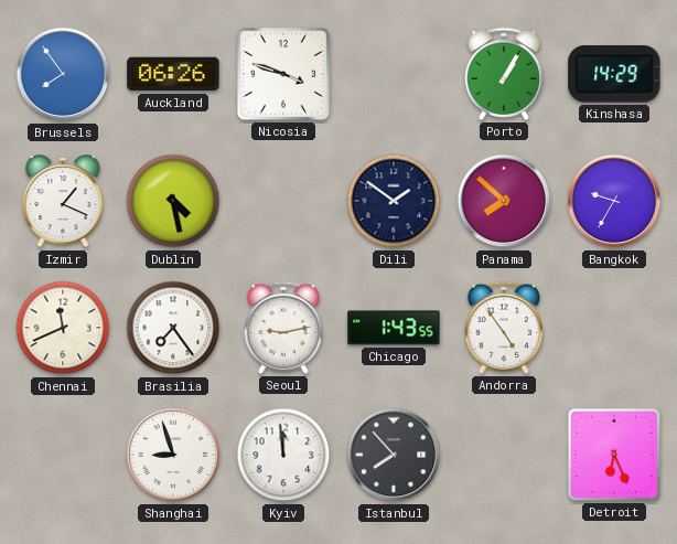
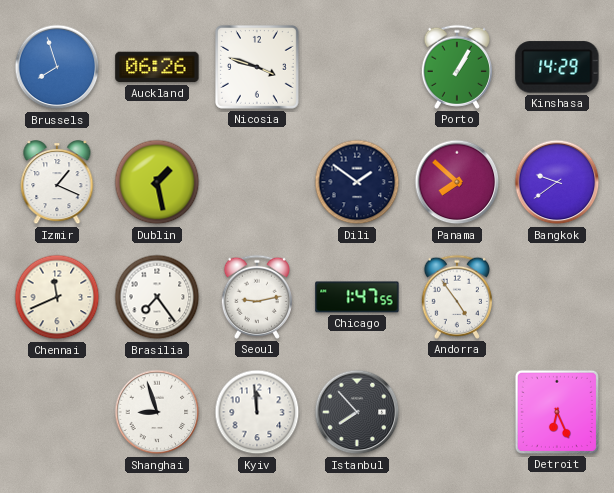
Brussels: 7:54 -> 7:57
Dublin: 4:28 -> 1:28
Bangkok: 9:35 -> 9:39
Chicago: 1:43 -> 1:47
